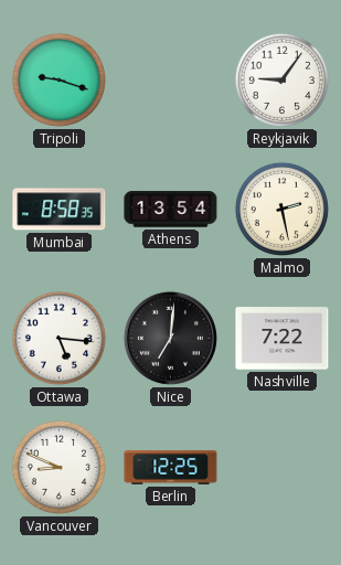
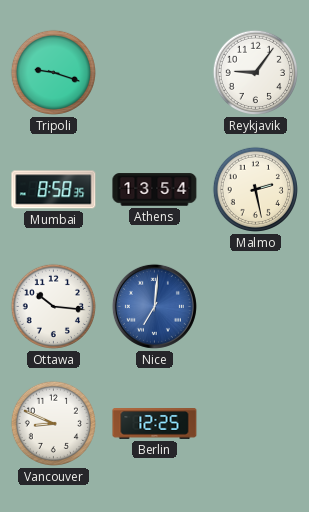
Ottawa: 5:16 -> 10:16
Nice dial: black -> blue
Nashville: 7:22 -> none
